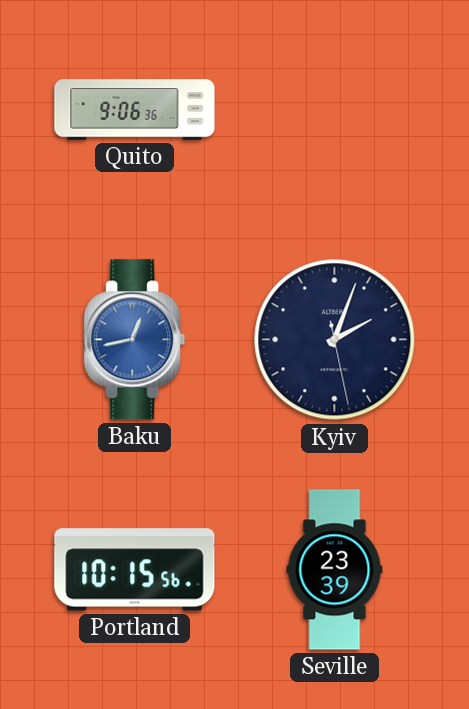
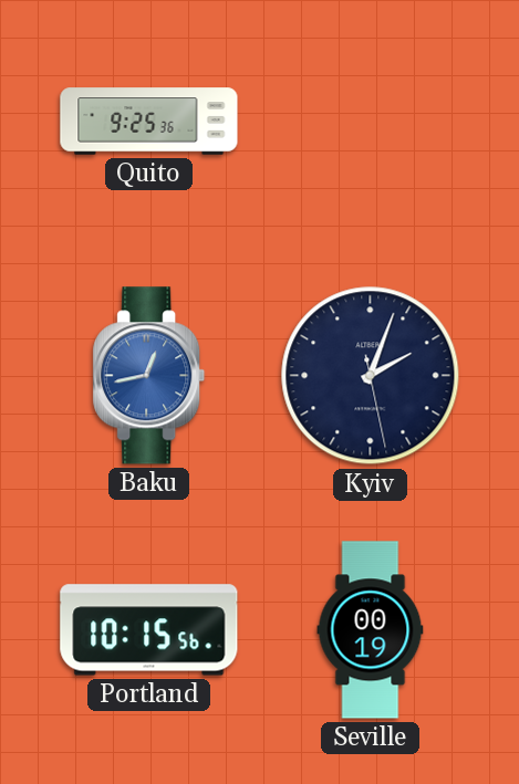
Quito: 9:06 -> 9:25
Seville: 23:39 -> 00:19
